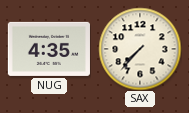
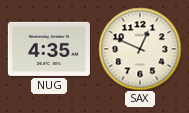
SAX: 7:37 -> 12:49
